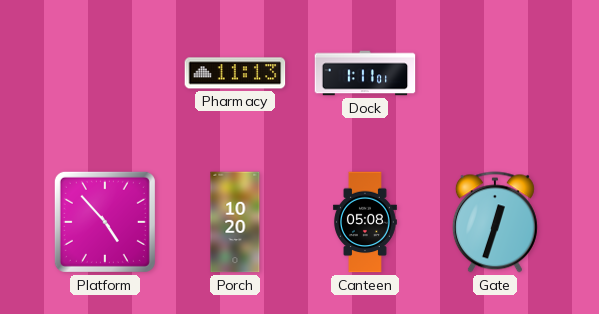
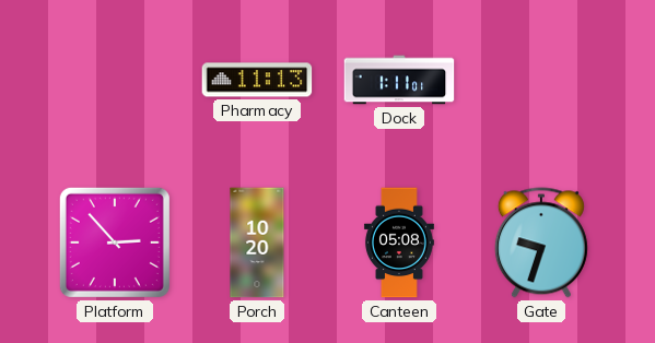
Platform: 4:53 -> 2:53
Gate: 12:33 -> 9:33
